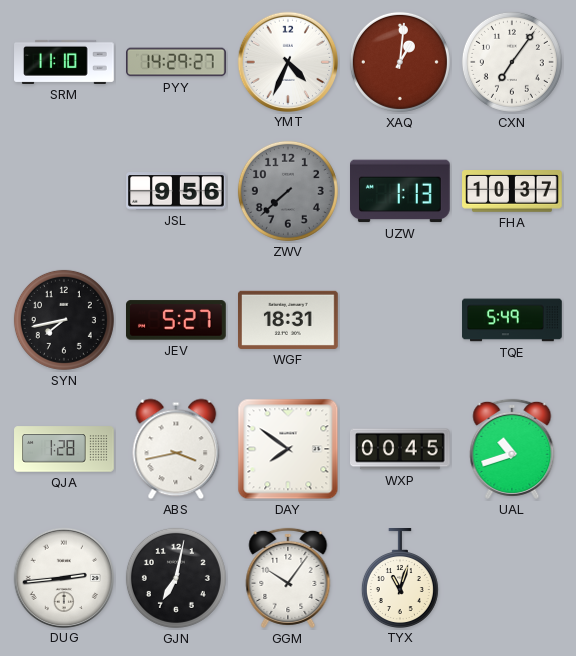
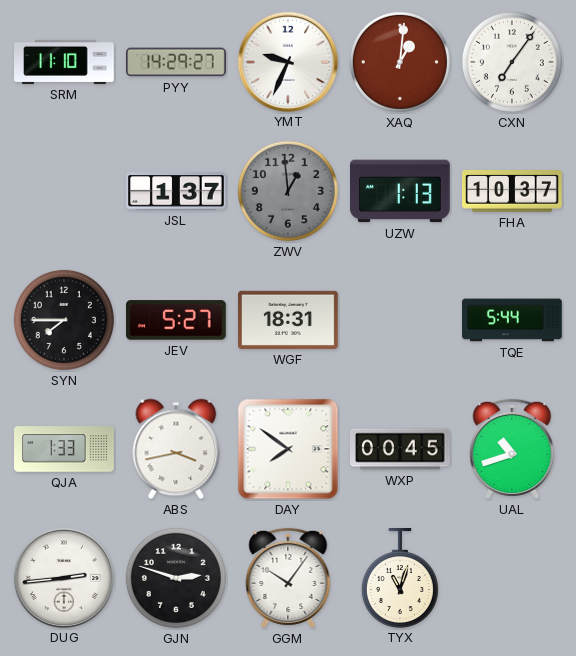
YMT: 4:34 -> 9:34
JSL: 9:56 -> 1:37
ZWV: 7:38 -> 12:59
SYN: 7:43 -> 7:45
TQE: 5:49 -> 5:44
QJA: 1:28 -> 1:33
GJN: 7:02 -> 2:48
